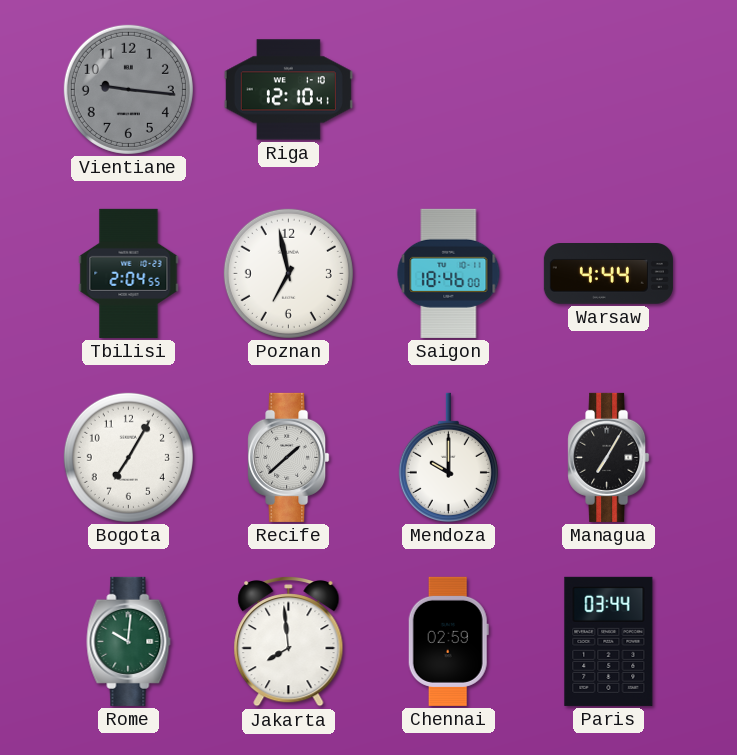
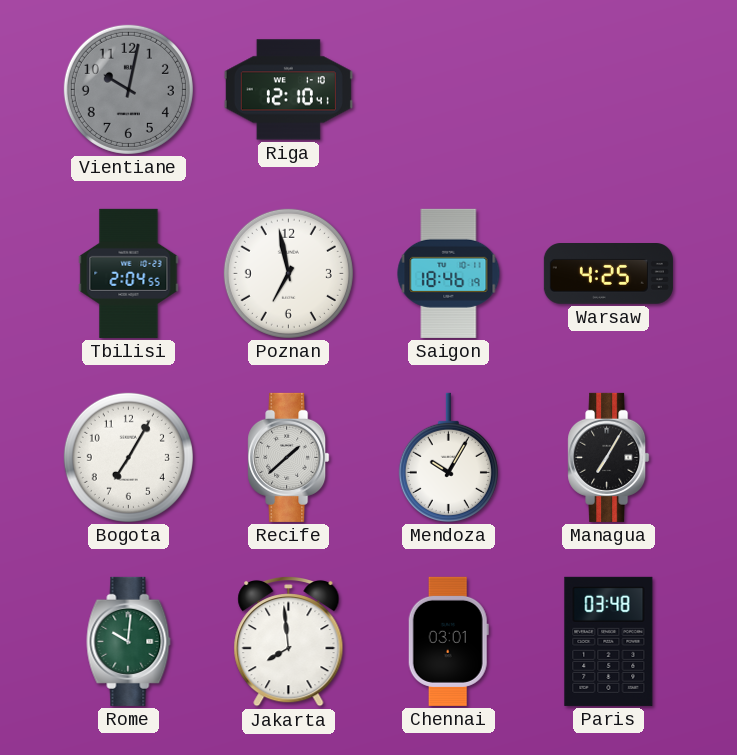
Vientiane: 9:16 -> 10:02
Saigon: 18:46:00 -> 18:46:19
Warsaw: 4:44 -> 4:25
Mendoza: 10:00 -> 10:05
Chennai: 02:59 -> 03:01
Paris: 03:44 -> 03:48
